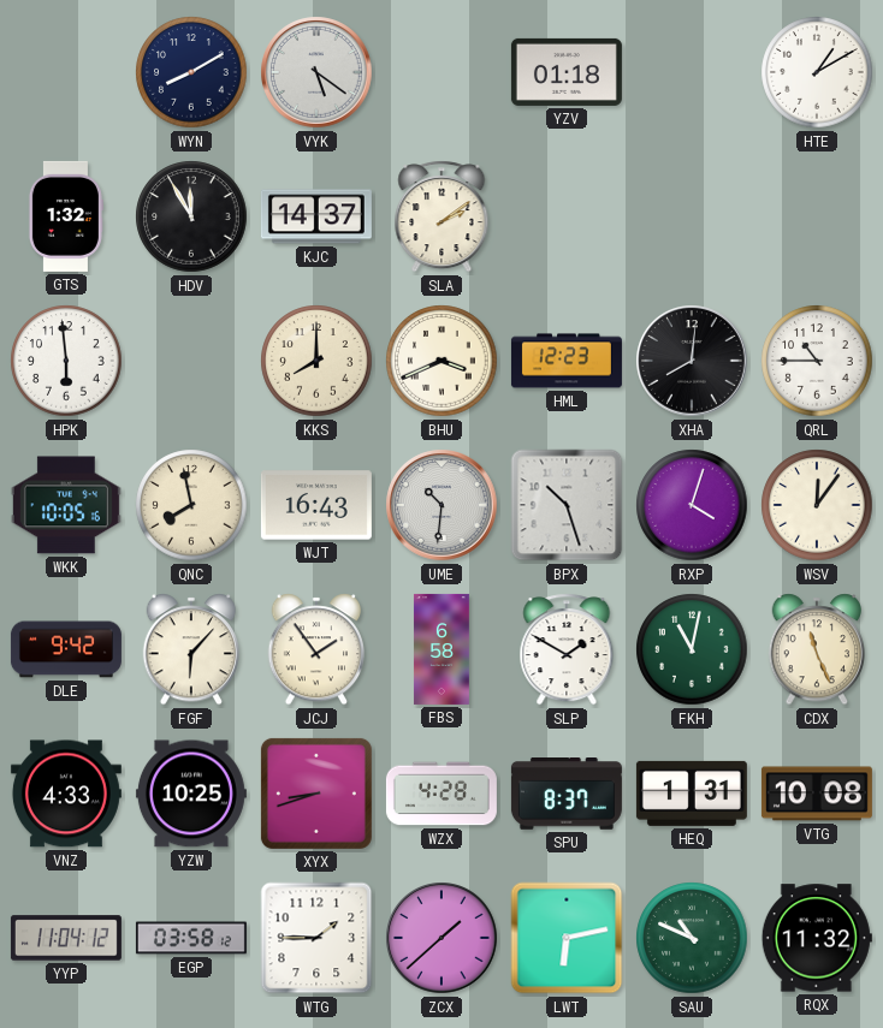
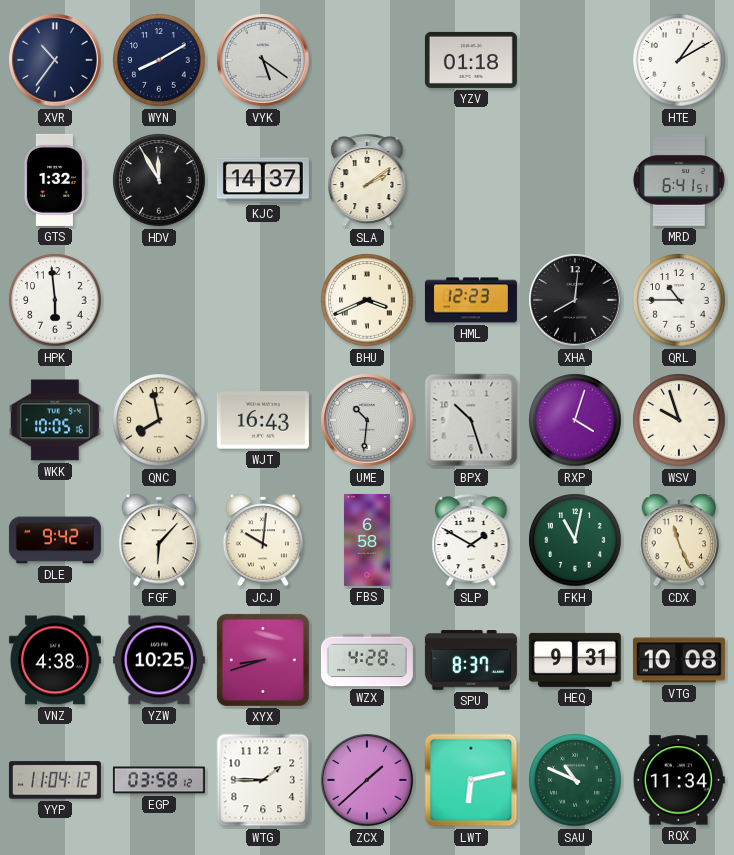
XVR: none -> 10:36
MRD: none -> 6:41
KKS: 8:00 -> none
WSV: 12:06 -> 9:57
JCJ: 1:54 -> 10:01
VNZ: 4:33 -> 4:38
HEQ: 1:31 -> 9:31
RQX: 11:32 -> 11:34
